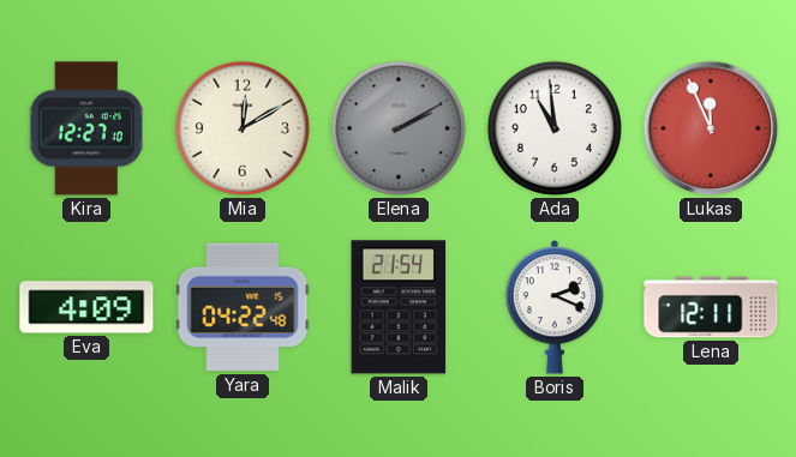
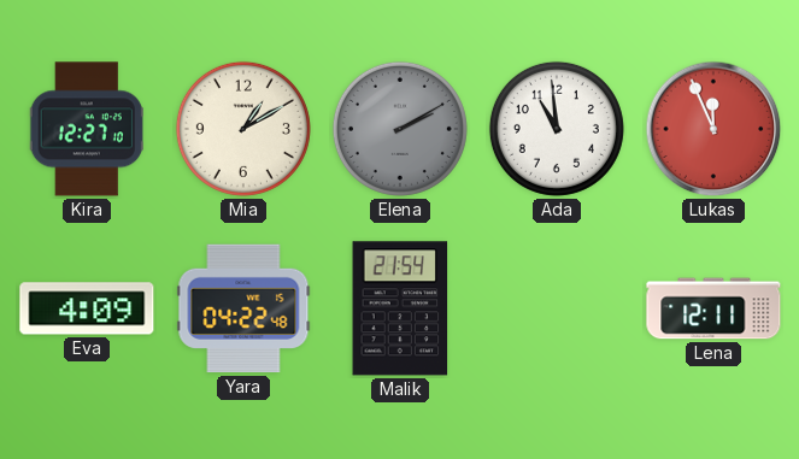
Mia: 12:10 -> 1:10
Boris: 2:19 -> none
